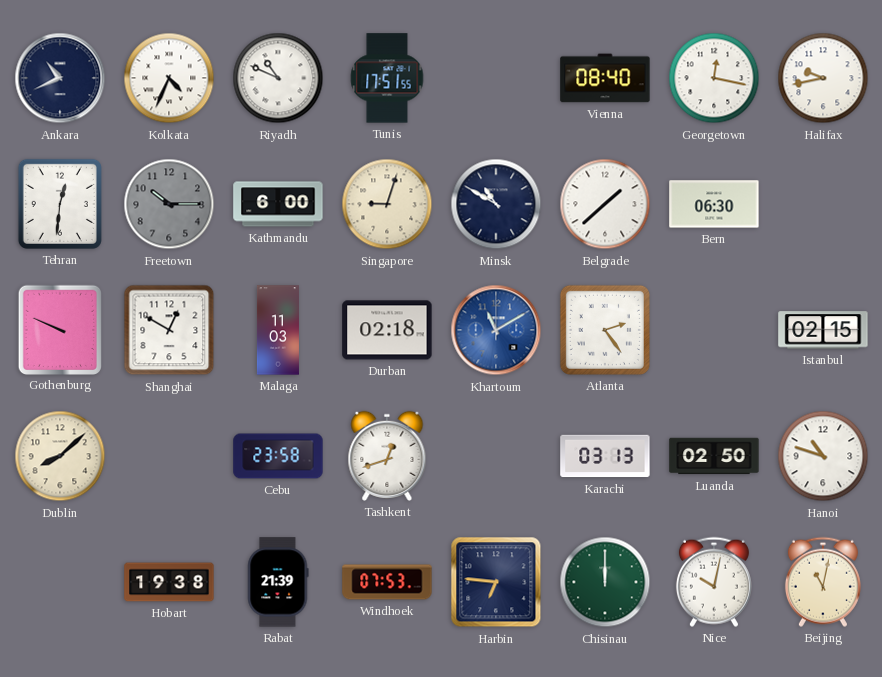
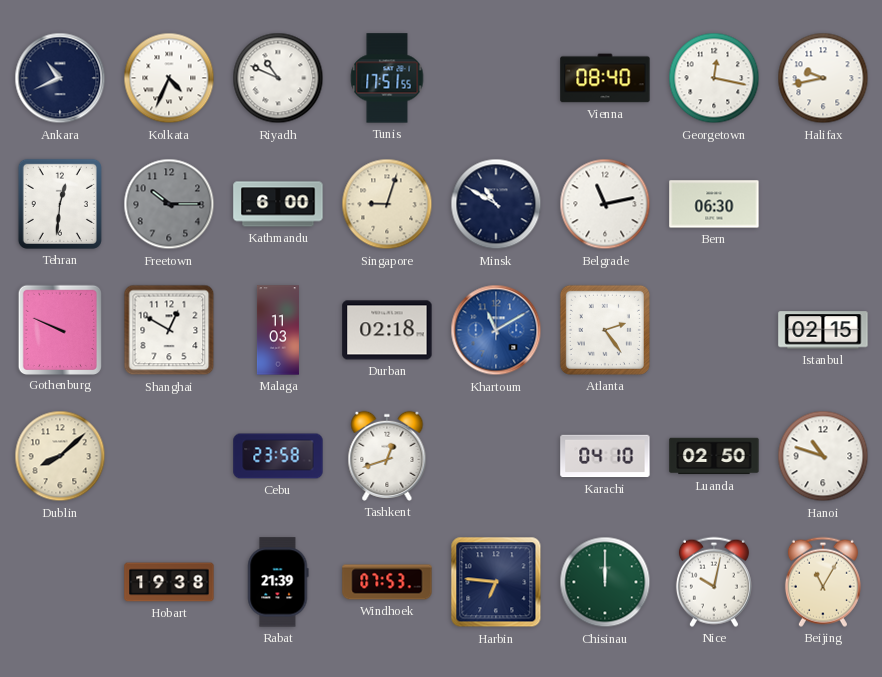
Belgrade: 1:38 -> 11:13
Karachi: 03:13 -> 04:10
Beijing: 11:02 -> 11:05
